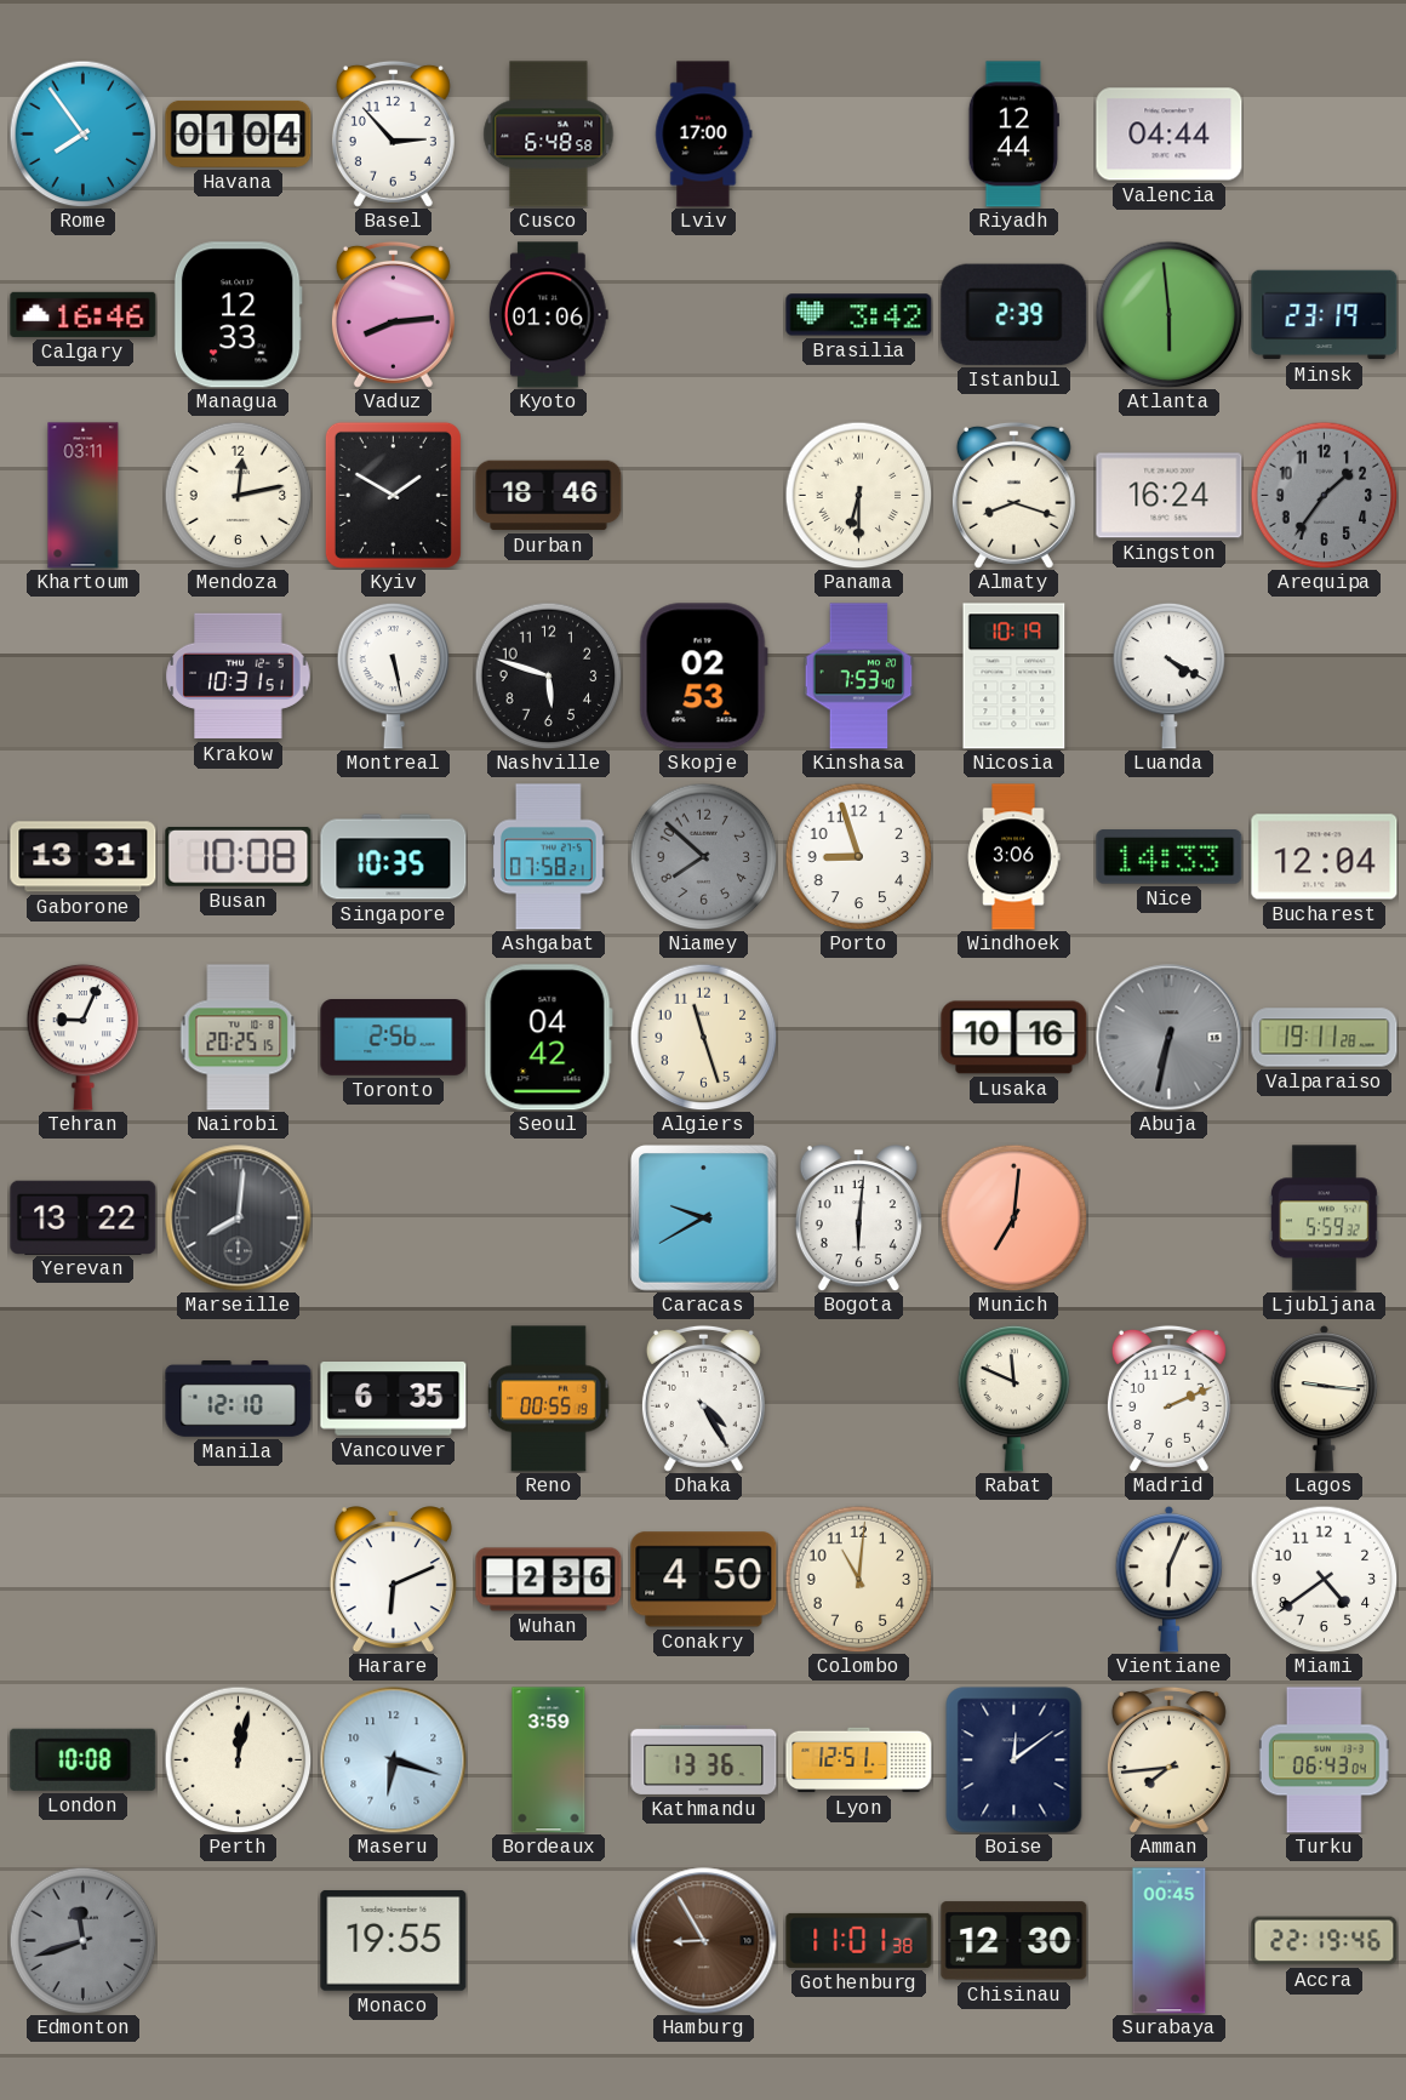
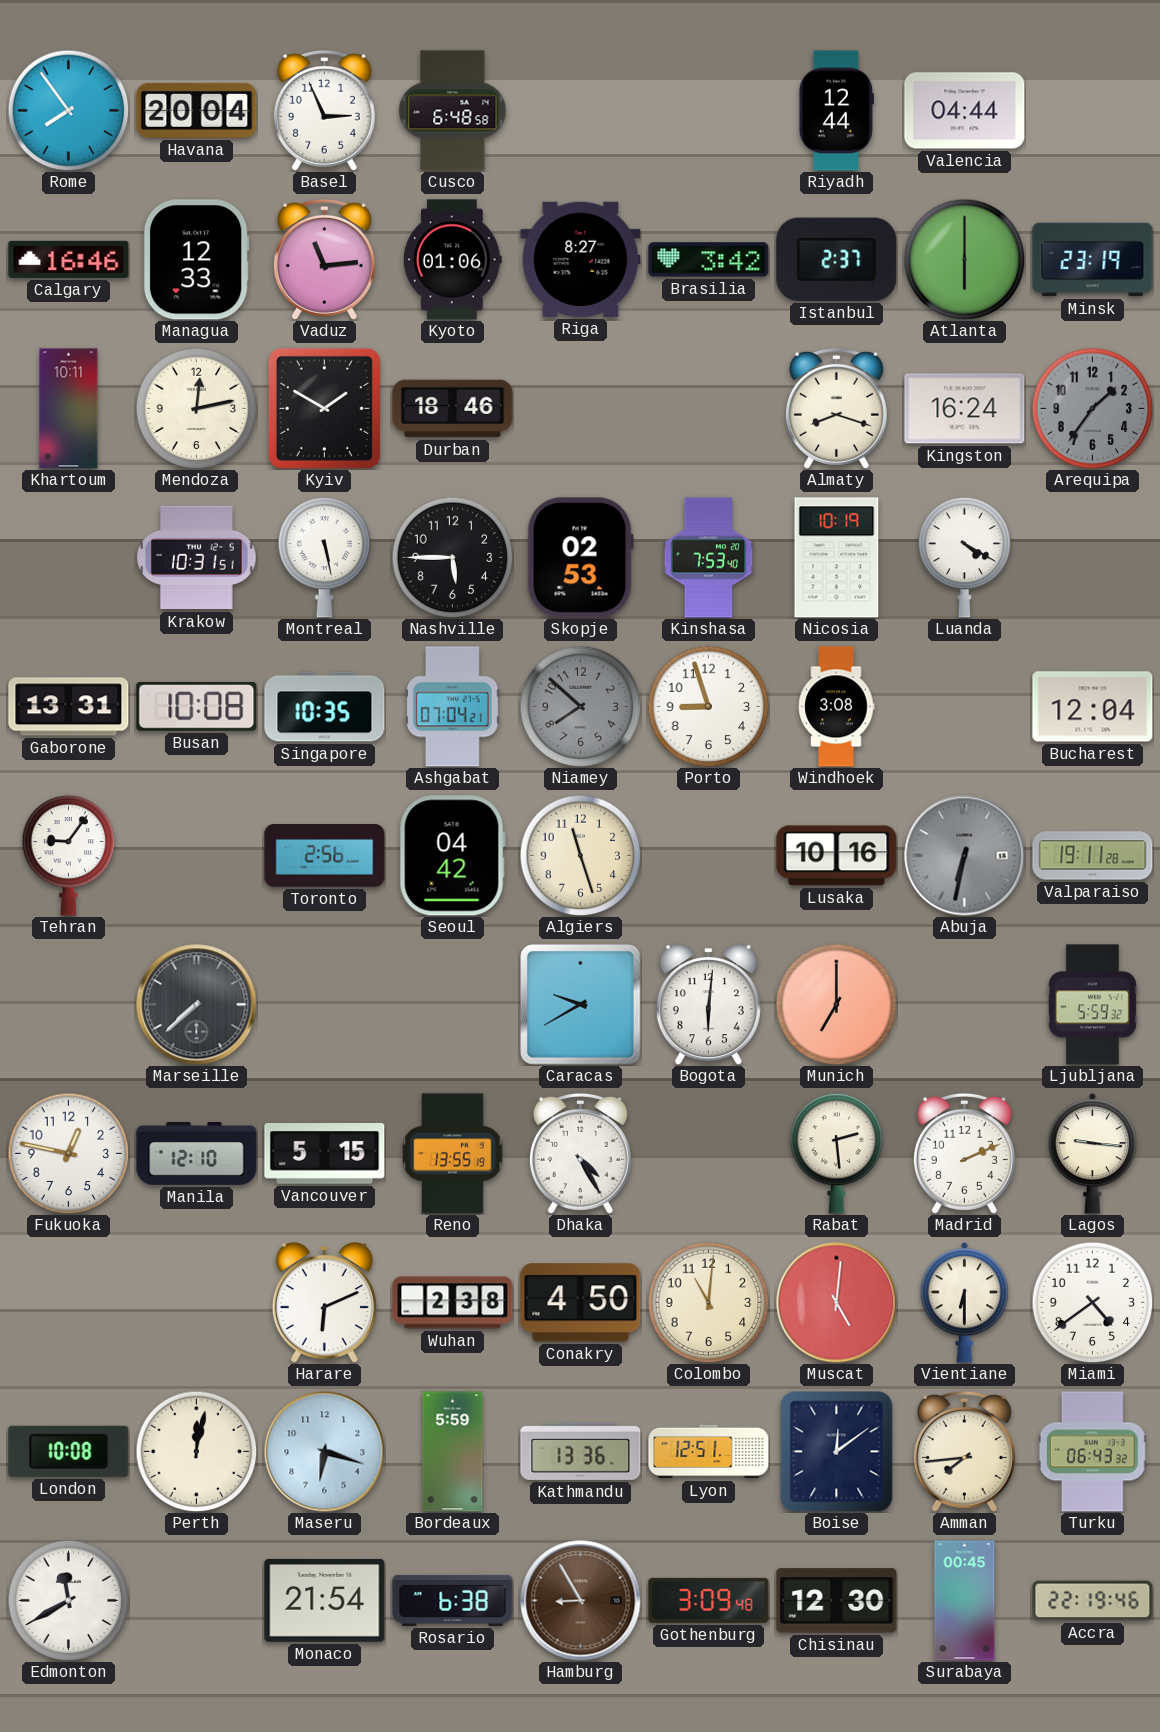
Havana: 01:04 -> 20:04
Basel: 2:53 -> 2:56
Lviv: 17:00 -> none
Vaduz: 8:14 -> 11:14
Riga: none -> 8:27
Istanbul: 2:39 -> 2:37
Atlanta: 5:59 -> 6:00
Khartoum: 03:11 -> 10:11
Panama: 6:30 -> none
Nashville: 5:48 -> 5:45
Ashgabat: 07:58 -> 07:04
Windhoek: 3:06 -> 3:08
Nice: 14:33 -> none
Tehran: 9:04 -> 9:06
Nairobi: 20:25 -> none
Yerevan: 13:22 -> none
Marseille: 8:01 -> 7:38
Munich: 7:01 -> 7:00
Fukuoka: none -> 12:47
Vancouver: 6:35 -> 5:15
Reno: 00:55 -> 13:55
Rabat: 11:49 -> 2:29
Wuhan: 2:36 -> 2:38
Muscat: none -> 5:01
Vientiane: 6:04 -> 6:30
Bordeaux: 3:59 -> 5:59
Turku: 06:43:04 -> 06:43:32
Edmonton: 11:42 -> 11:40
Edmonton dial: grey -> white
Monaco: 19:55 -> 21:54
Rosario: none -> 6:38
Gothenburg: 11:01 -> 3:09
